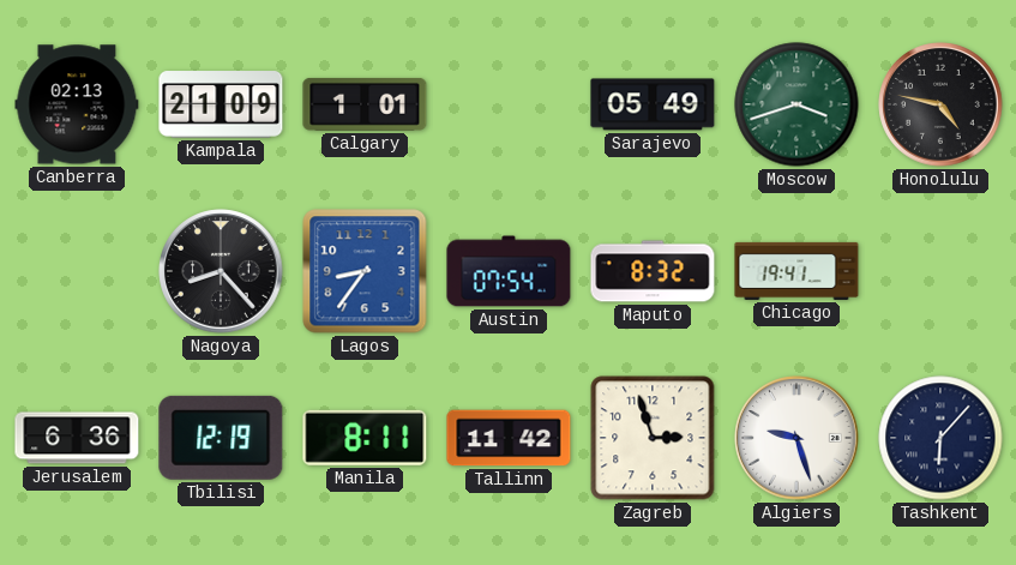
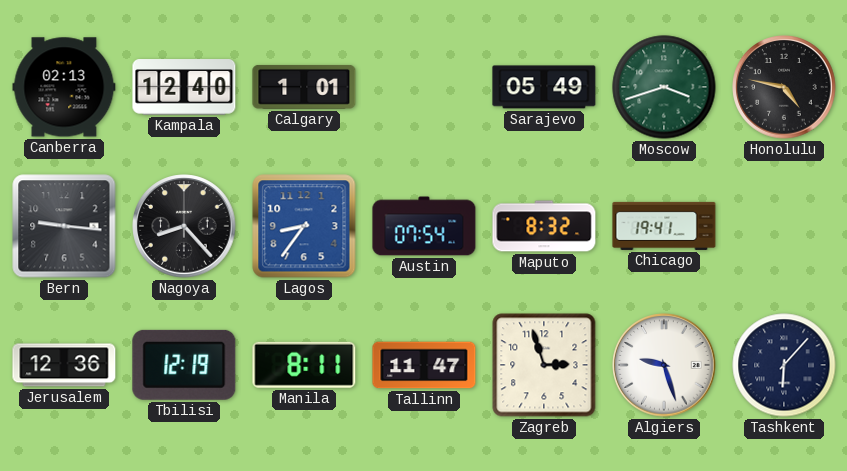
Kampala: 21:09 -> 12:40
Bern: none -> 9:16
Jerusalem: 6:36 -> 12:36
Tallinn: 11:42 -> 11:47
